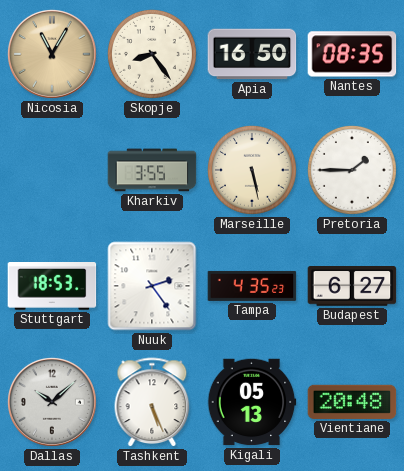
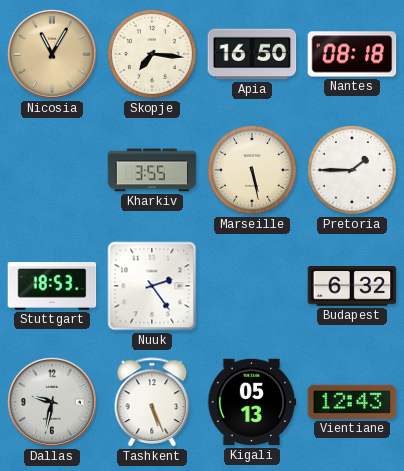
Skopje: 8:24 -> 7:16
Nantes: 08:35 -> 08:18
Tampa: 4:35 -> none
Budapest: 6:27 -> 6:32
Dallas: 10:08 -> 9:32
Vientiane: 20:48 -> 12:43
